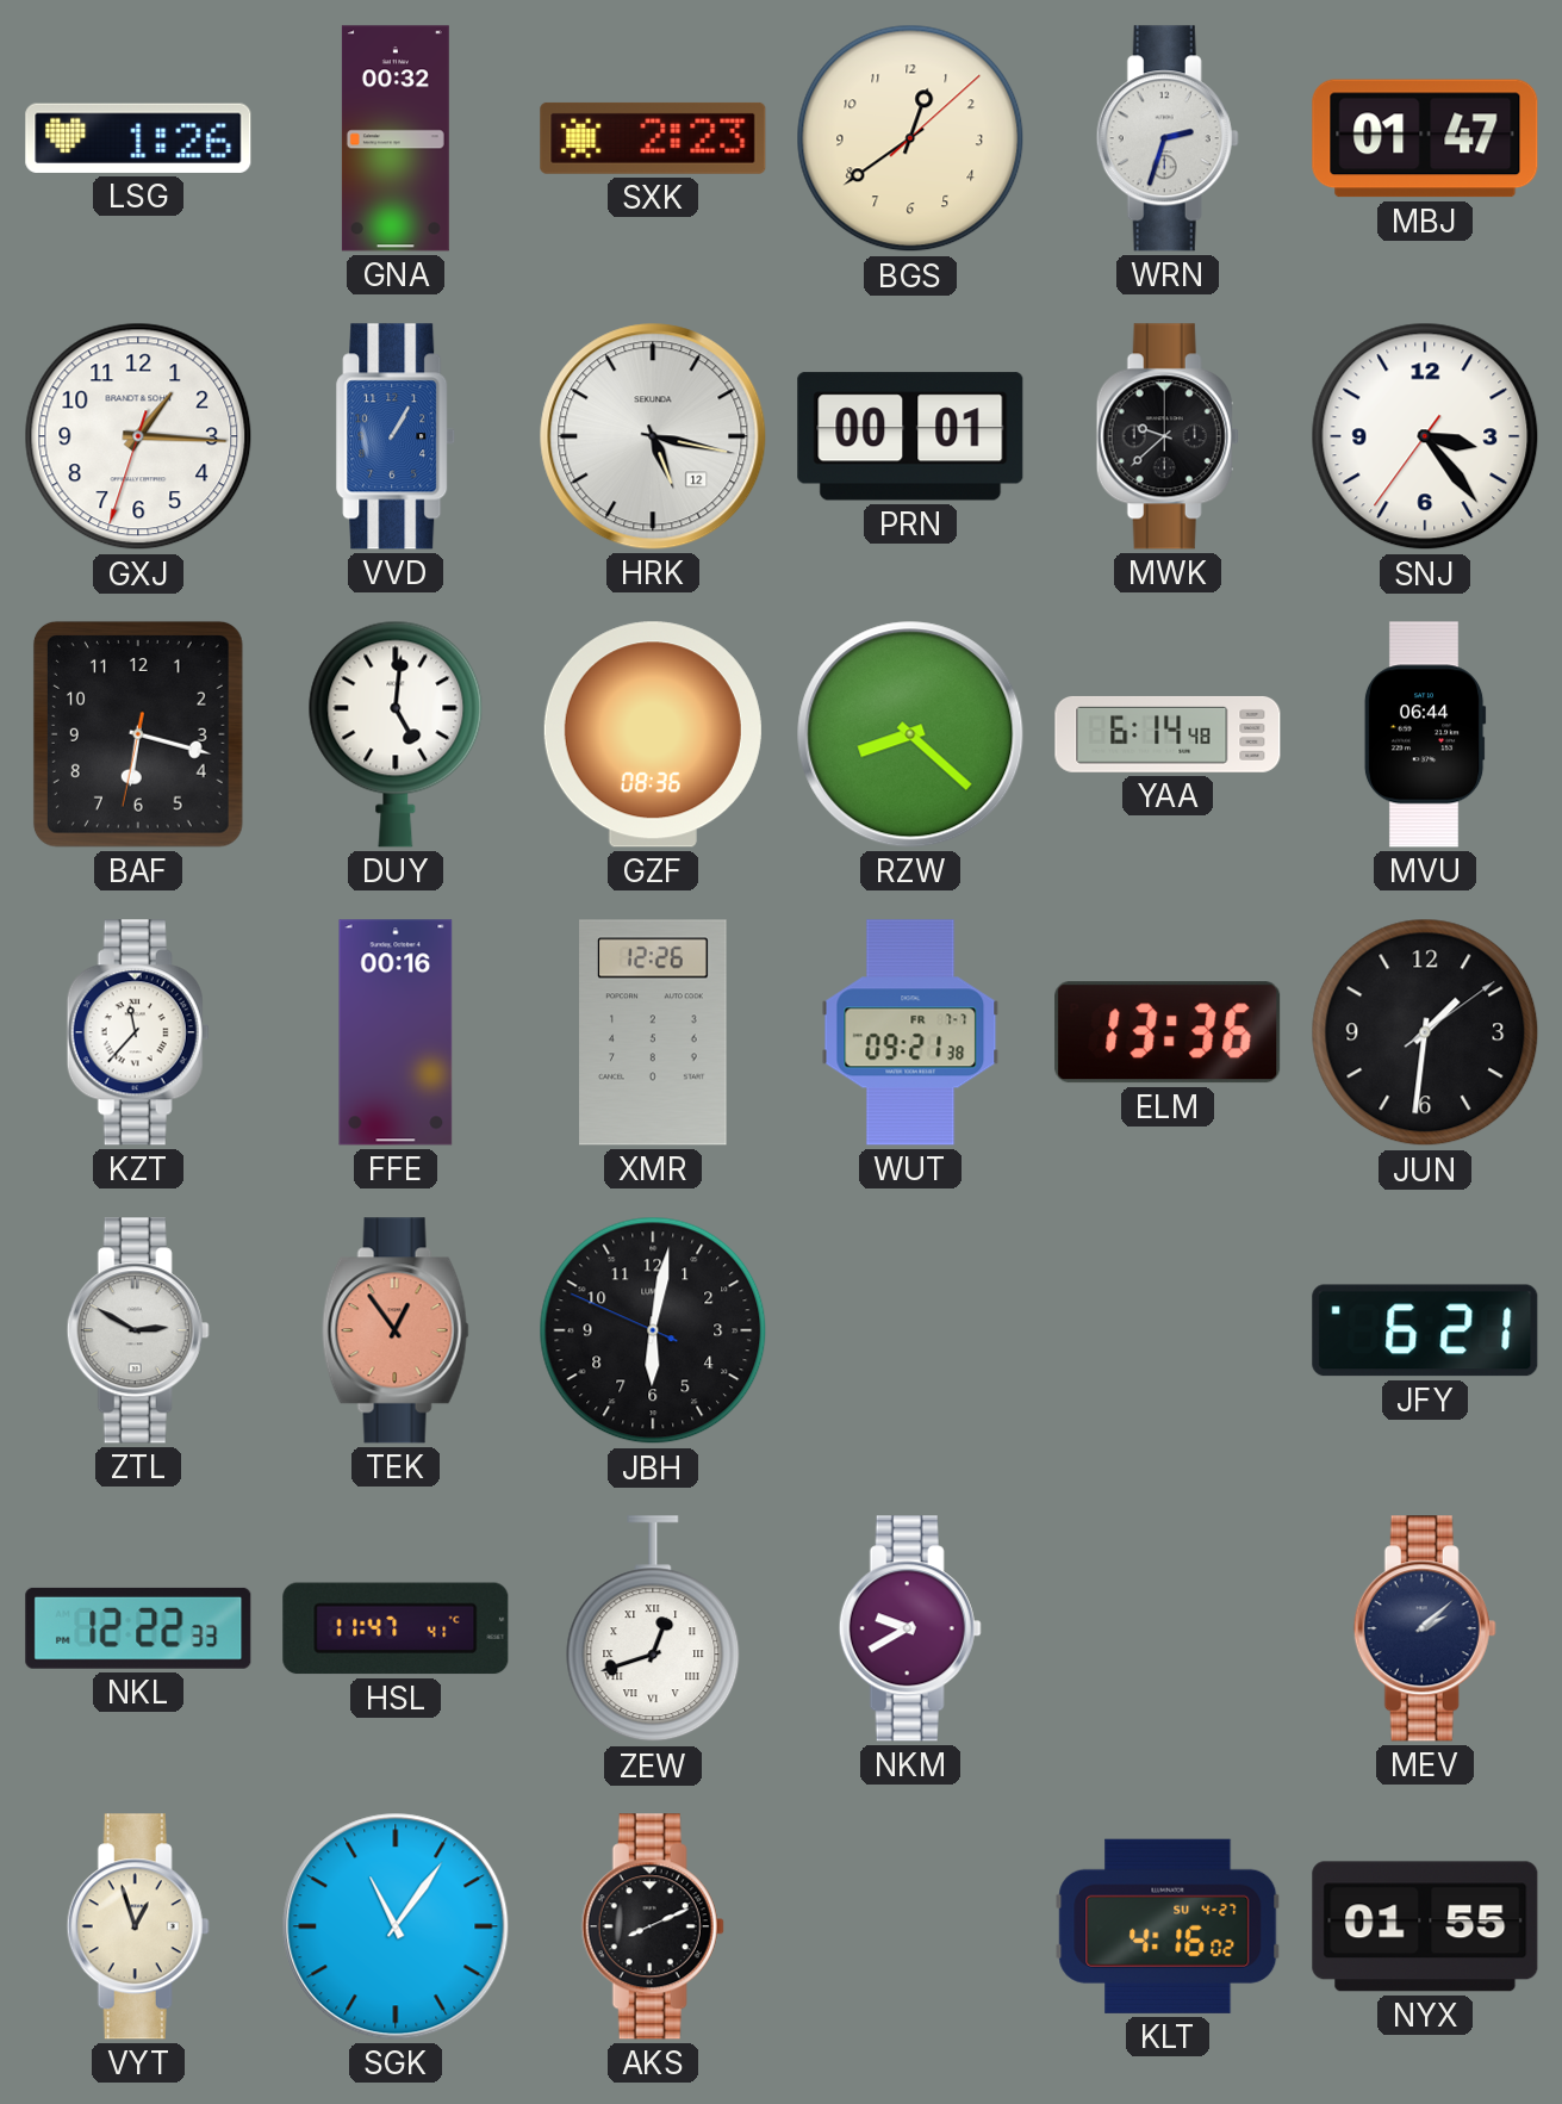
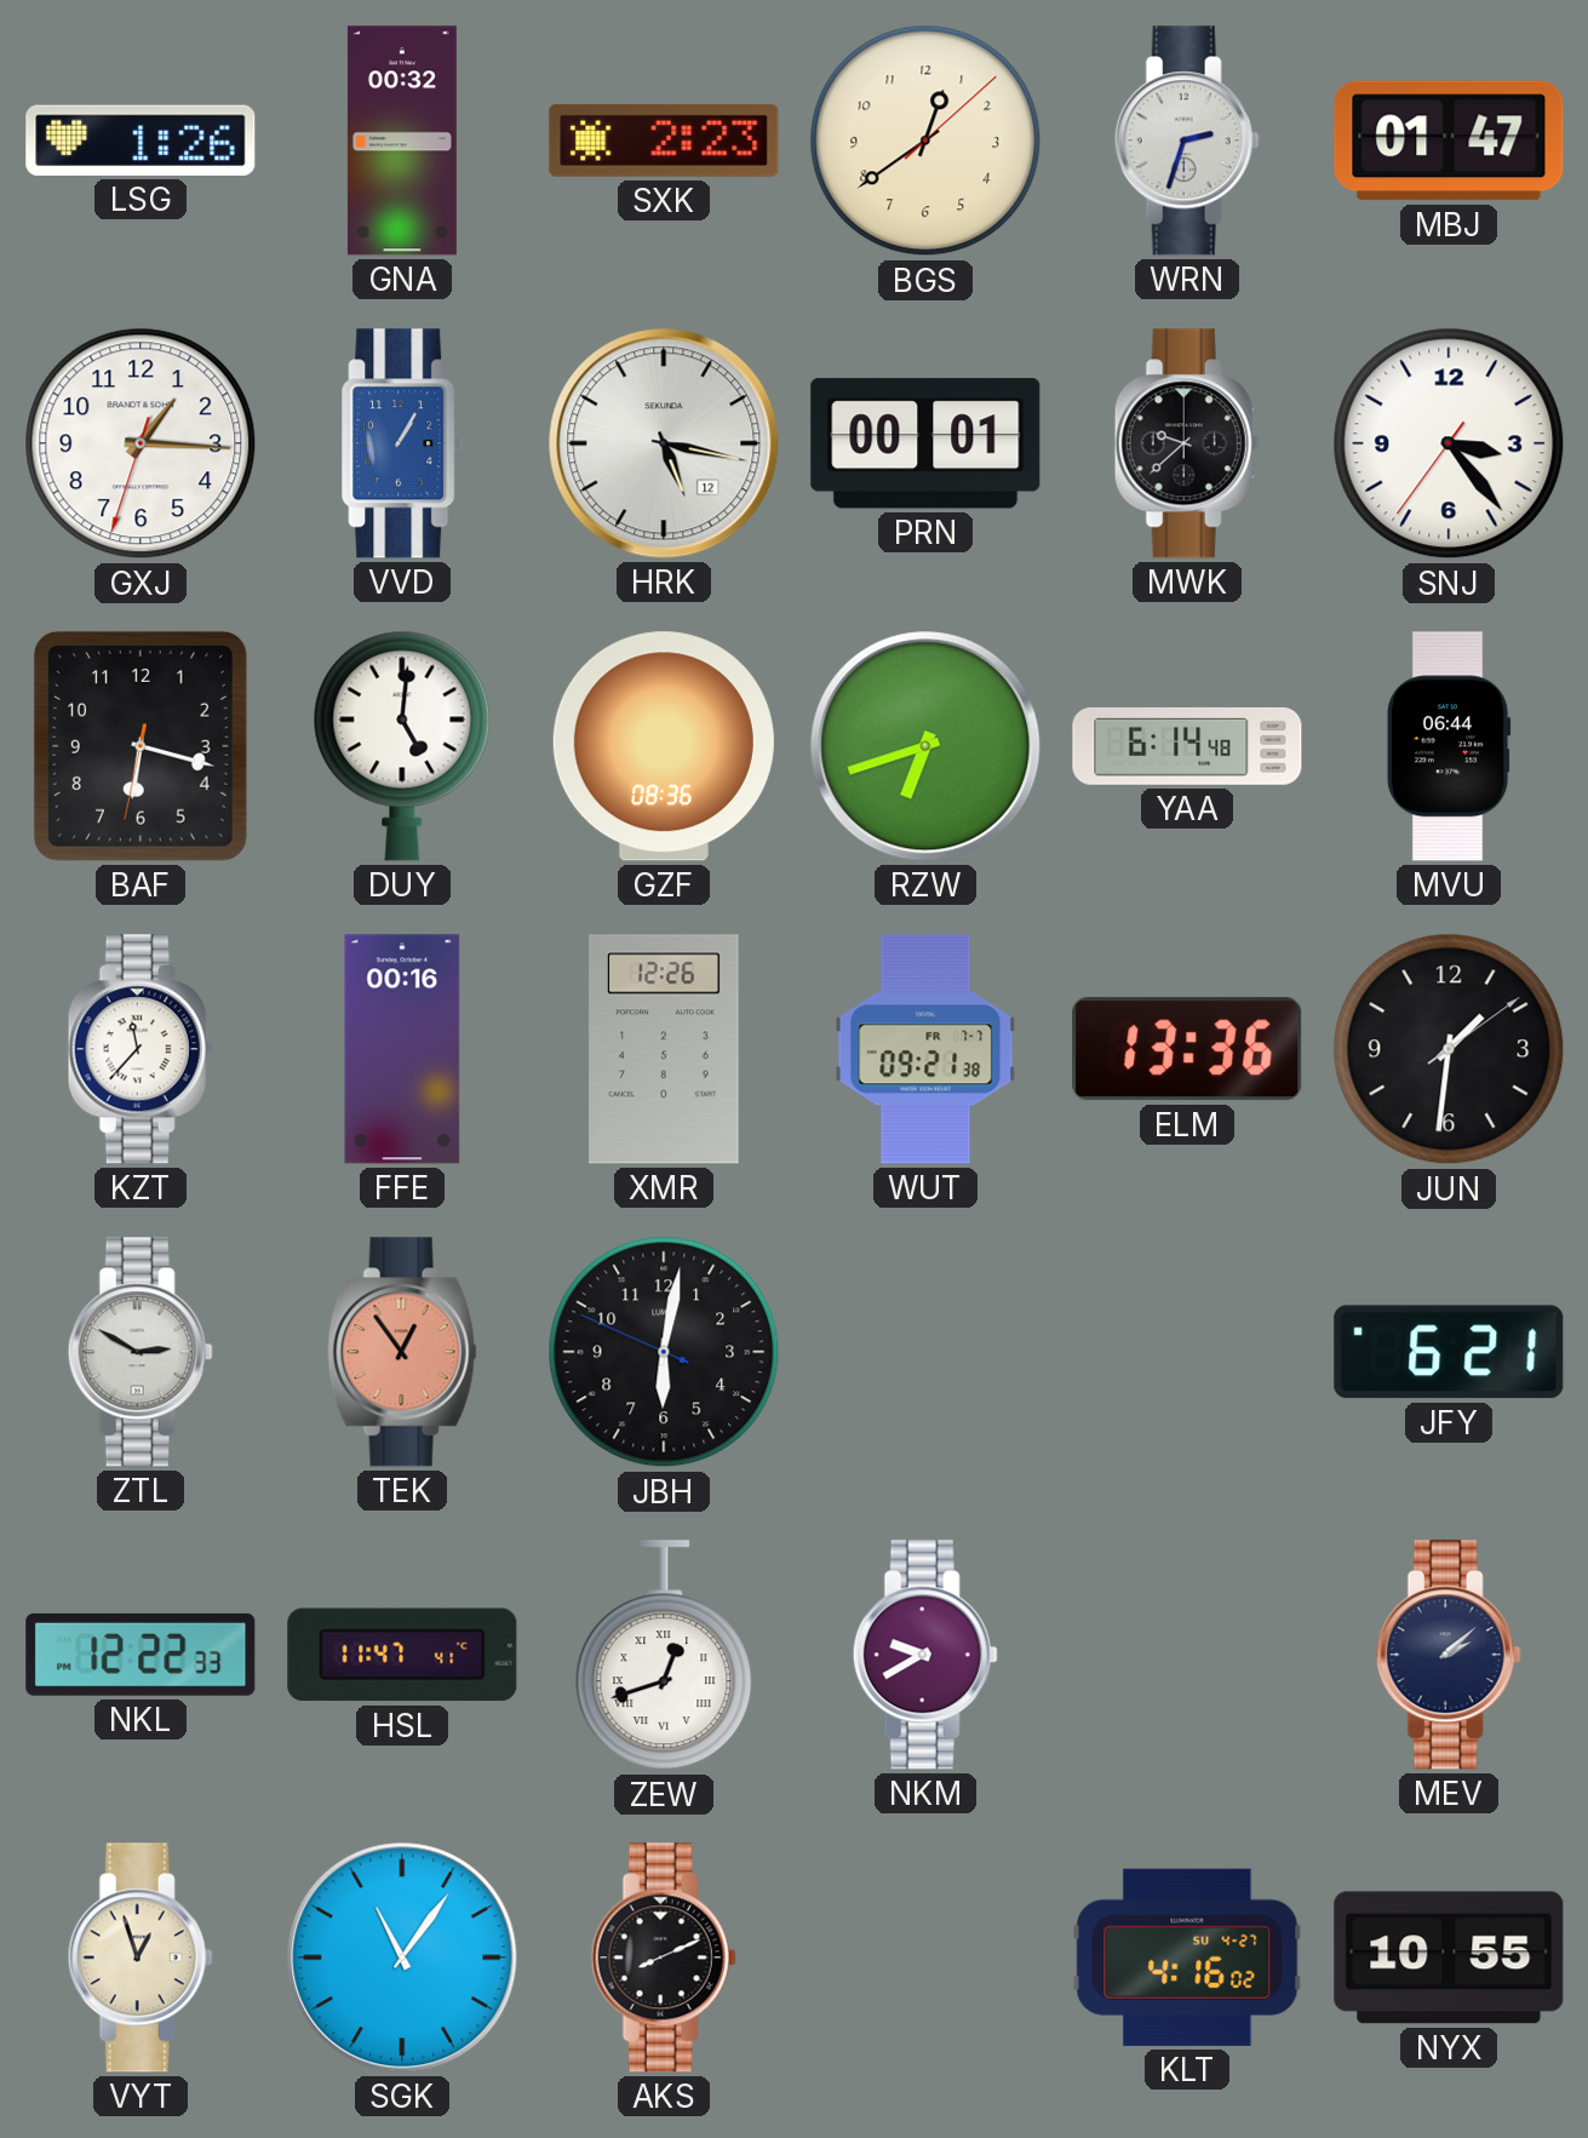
RZW: 8:22 -> 6:42
NYX: 01:55 -> 10:55
